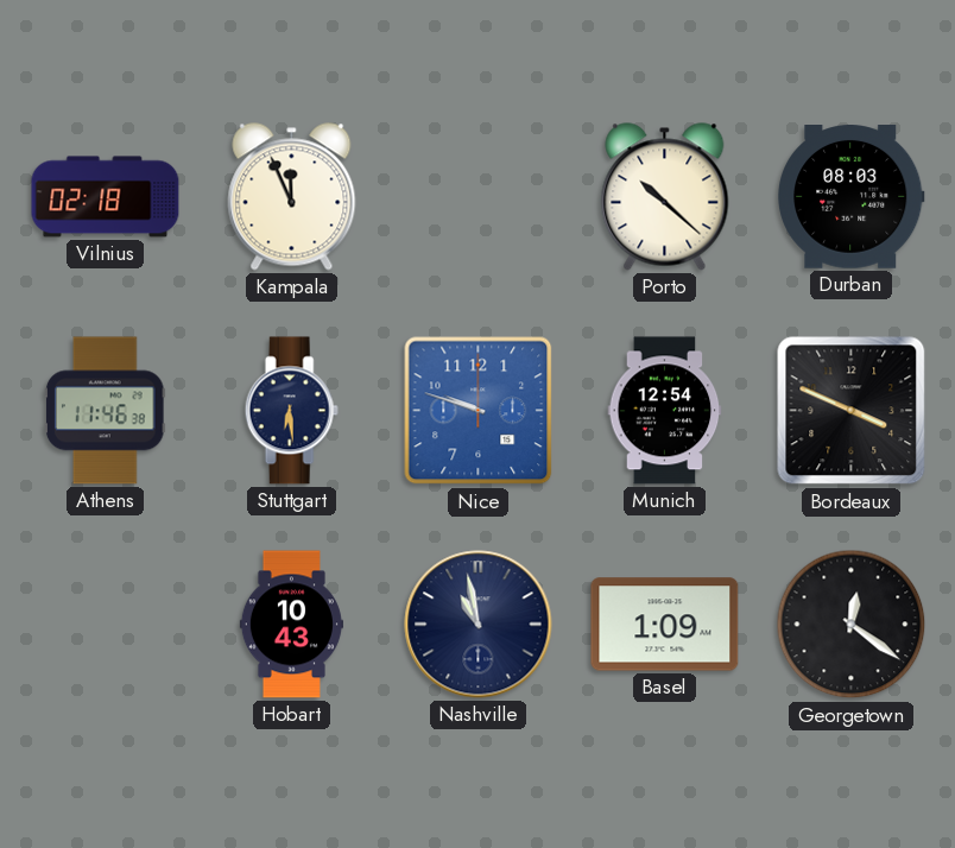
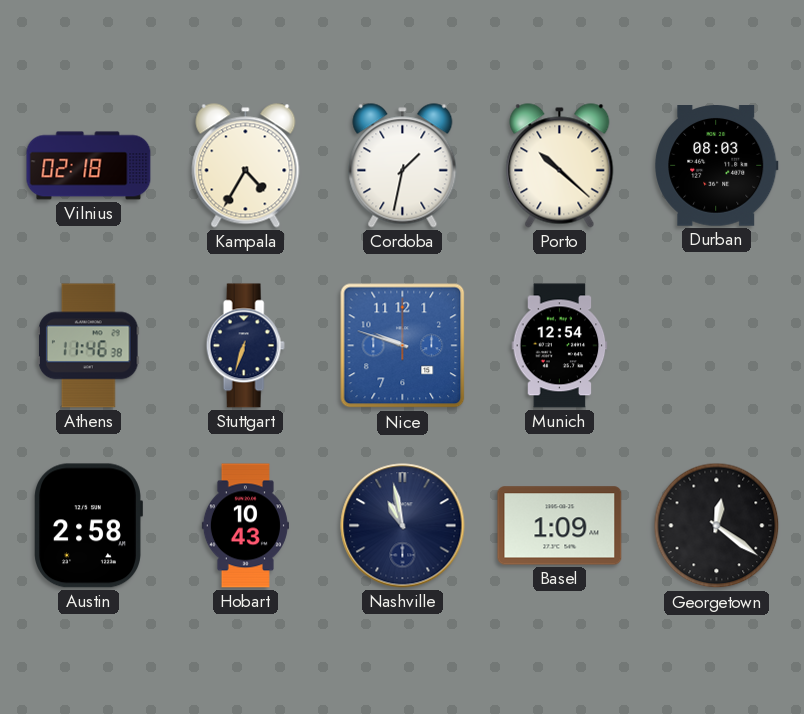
Kampala: 11:56 -> 4:35
Cordoba: none -> 1:32
Stuttgart: 6:29 -> 6:33
Bordeaux: 3:49 -> none
Austin: none -> 2:58
